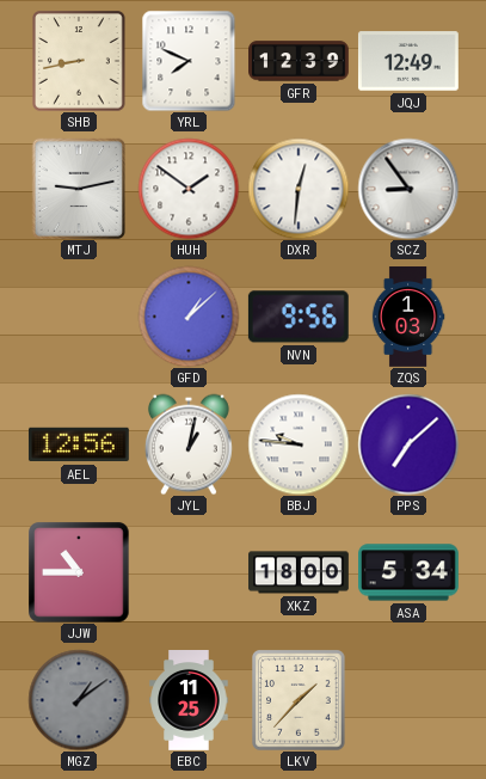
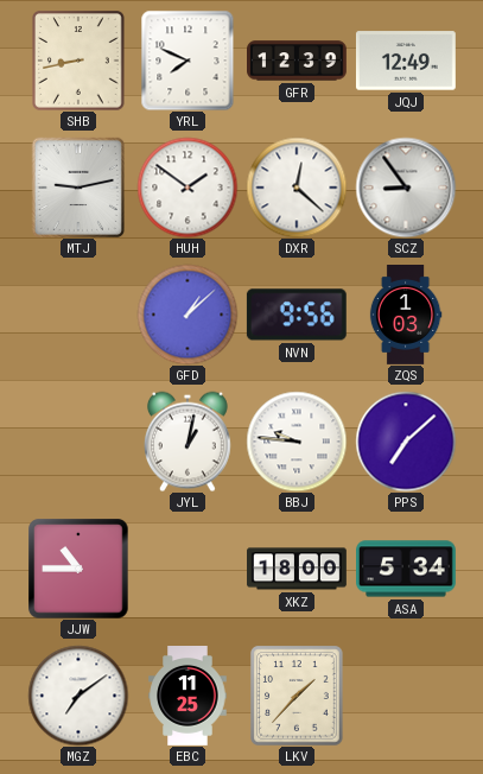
DXR: 12:31 -> 12:22
AEL: 12:56 -> none
MGZ: 1:09 -> 7:09
MGZ dial: grey -> white
